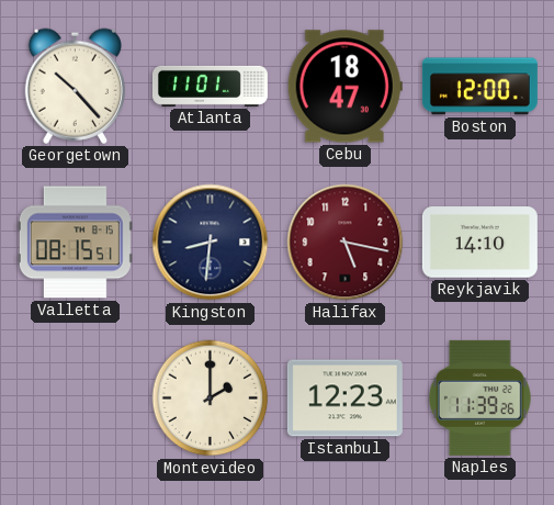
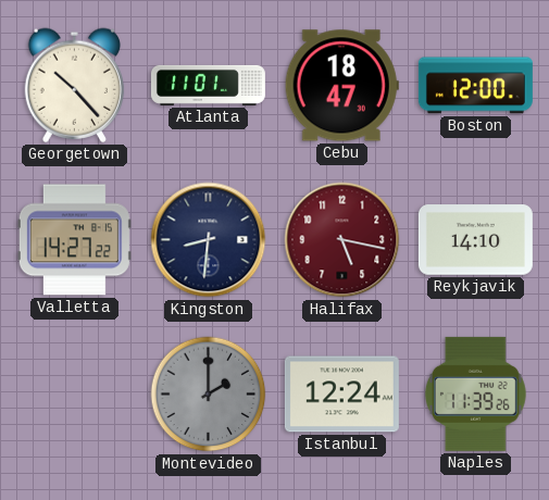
Valletta: 08:15 -> 14:27
Montevideo dial: cream -> grey
Istanbul: 12:23 -> 12:24
